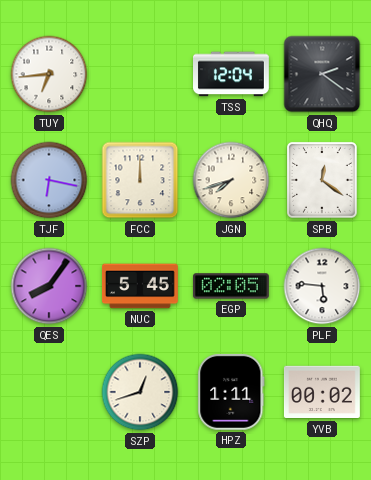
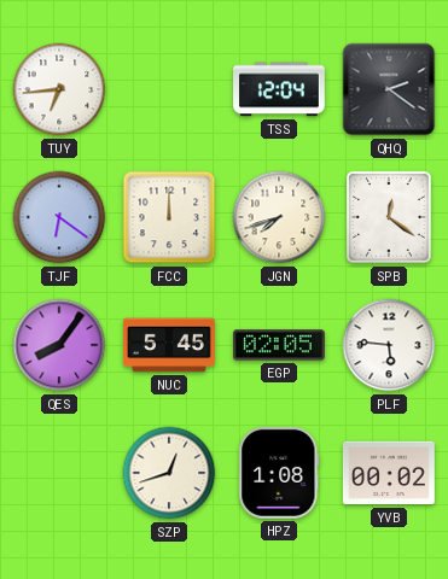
TJF: 6:17 -> 6:21
HPZ: 1:11 -> 1:08
